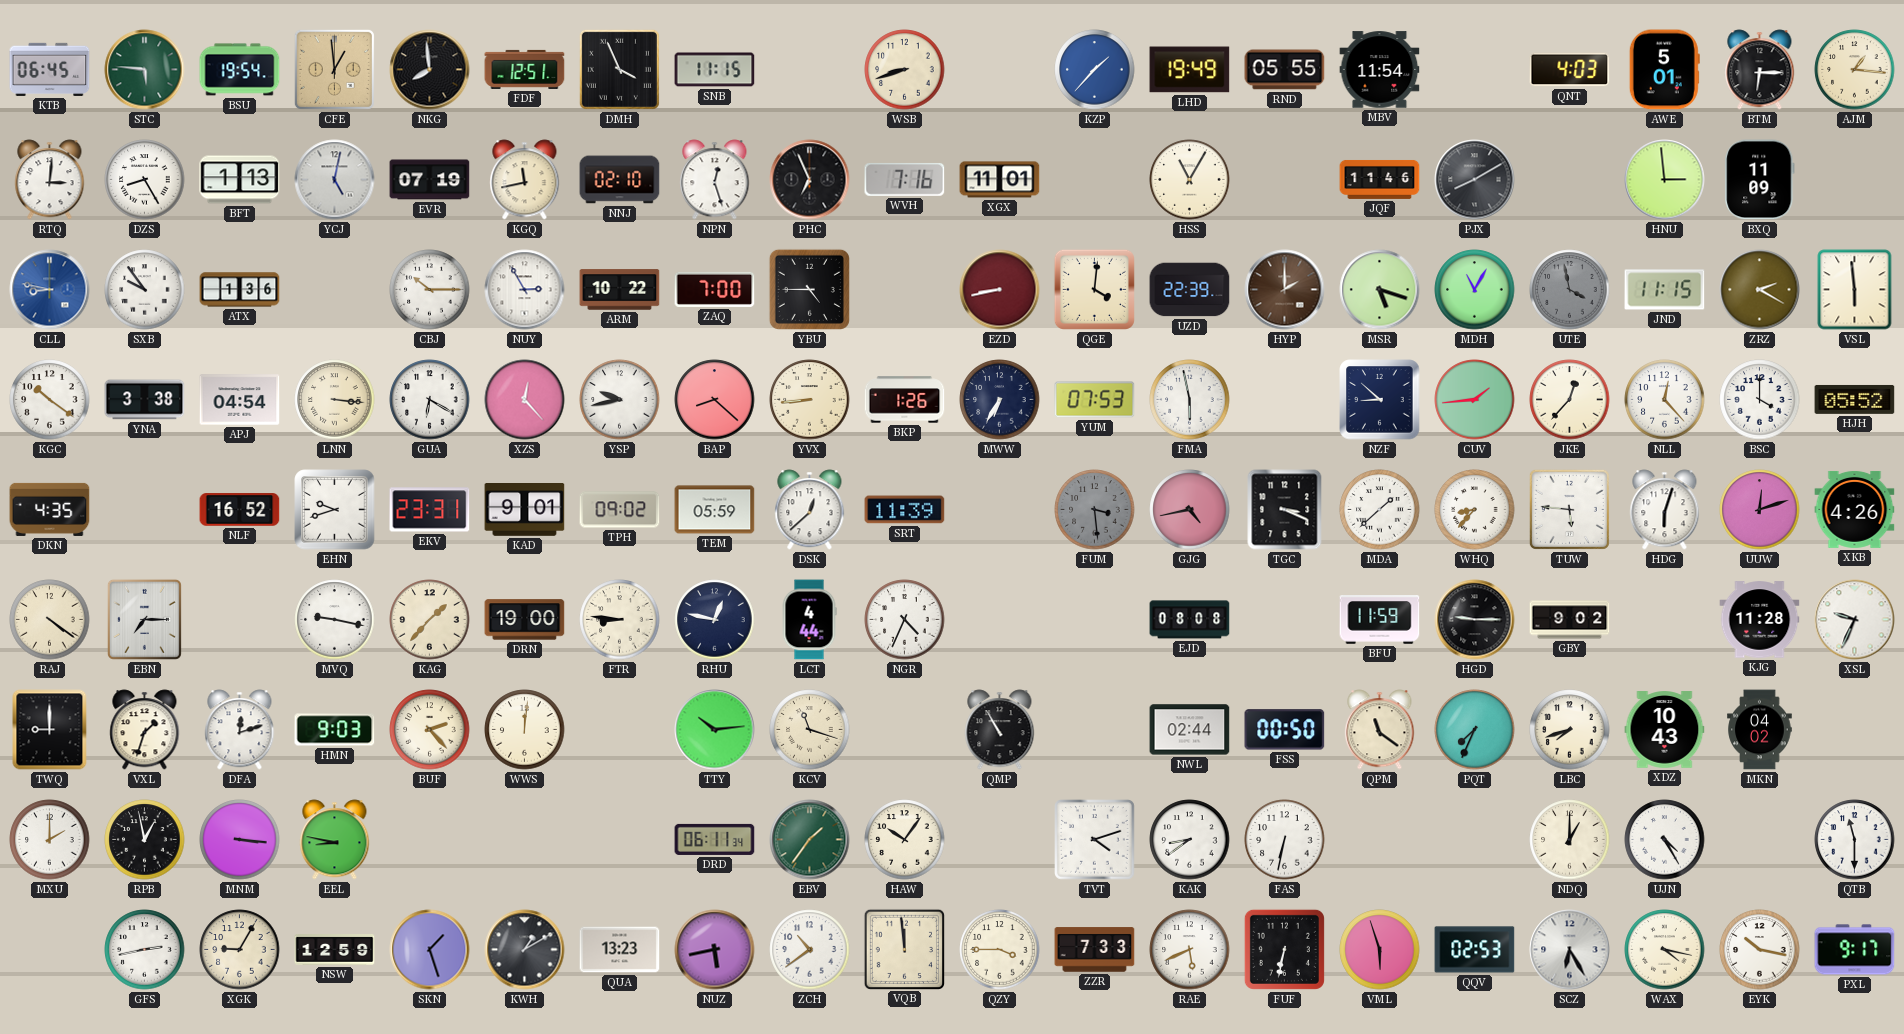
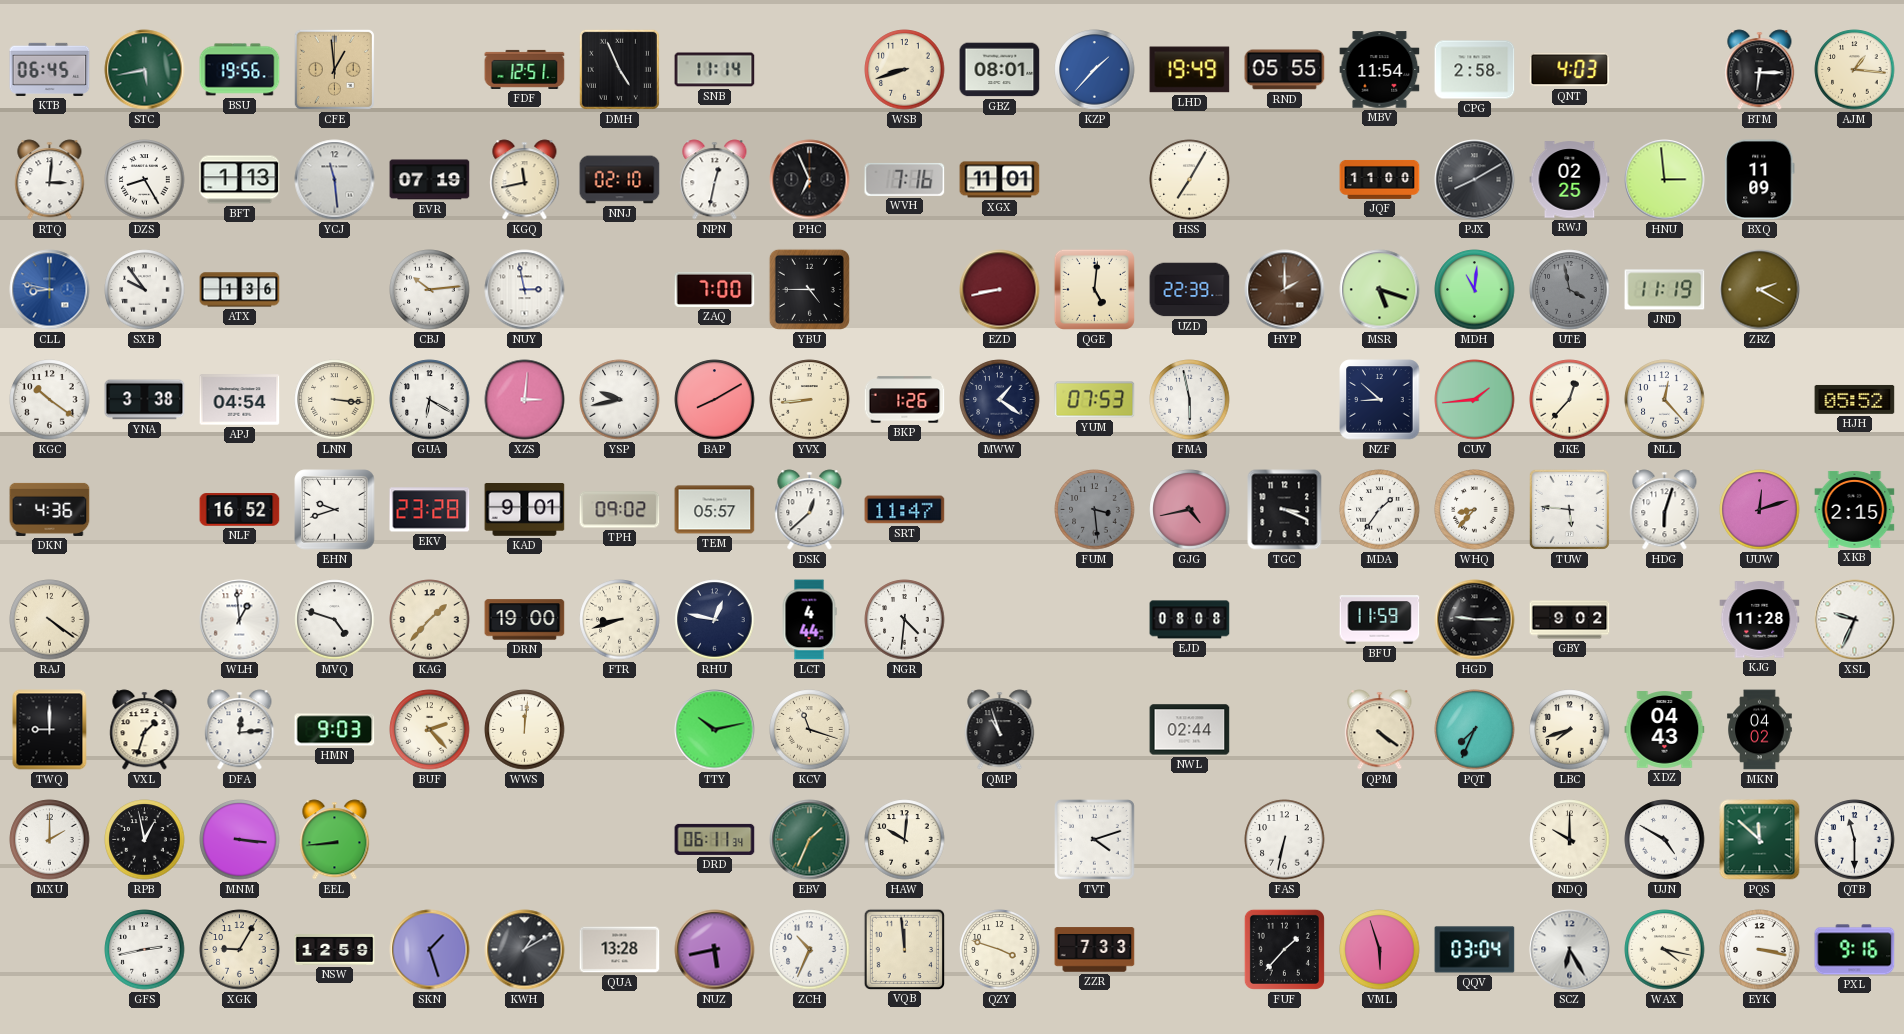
STC: 5:46 -> 5:43
BSU: 19:54 -> 19:56
NKG: 7:59 -> none
DMH: 3:56 -> 4:56
SNB: 11:15 -> 11:14
GBZ: none -> 08:01
CPG: none -> 2:58
AWE: 5:01 -> none
YCJ: 5:02 -> 11:29
NPN: 12:27 -> 12:32
HSS: 11:05 -> 7:05
JQF: 11:46 -> 11:00
RWJ: none -> 02:25
CBJ: 10:15 -> 10:14
NUY: 2:55 -> 2:58
ARM: 10:22 -> none
QGE: 4:01 -> 5:01
MDH: 11:05 -> 11:01
JND: 11:15 -> 11:19
VSL: 5:59 -> none
XZS: 12:23 -> 3:01
BAP: 8:22 -> 8:10
MWW: 6:35 -> 1:21
BSC: 4:00 -> none
DKN: 4:35 -> 4:36
EKV: 23:31 -> 23:28
TEM: 05:59 -> 05:57
SRT: 11:39 -> 11:47
MDA: 1:38 -> 1:36
XKB: 4:26 -> 2:15
EBN: 7:15 -> none
WLH: none -> 12:59
MVQ: 9:17 -> 4:48
FTR: 8:46 -> 8:42
NGR: 4:34 -> 4:31
DFA: 12:12 -> 12:14
TTY: 10:14 -> 10:13
QMP: 10:55 -> 10:57
FSS: 00:50 -> none
QPM: 11:21 -> 4:21
XDZ: 10:43 -> 04:43
EEL: 8:47 -> 8:44
EBV: 1:36 -> 1:34
HAW: 10:06 -> 10:01
KAK: 8:39 -> none
NDQ: 1:00 -> 10:00
UJN: 4:25 -> 4:50
PQS: none -> 11:52
QUA: 13:23 -> 13:28
ZCH: 10:39 -> 10:34
QZY: 3:45 -> 3:48
RAE: 5:41 -> none
FUF: 6:32 -> 1:37
QQV: 02:53 -> 03:04
EYK: 10:17 -> 3:17
PXL: 9:17 -> 9:16
